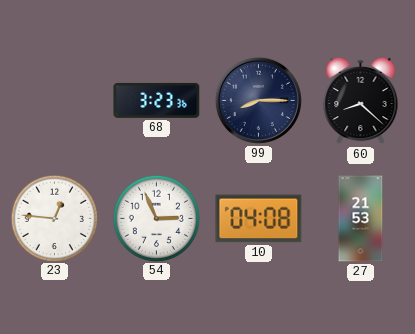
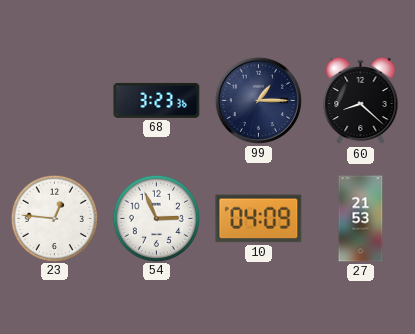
99: 8:15 -> 1:15
10: 04:08 -> 04:09
